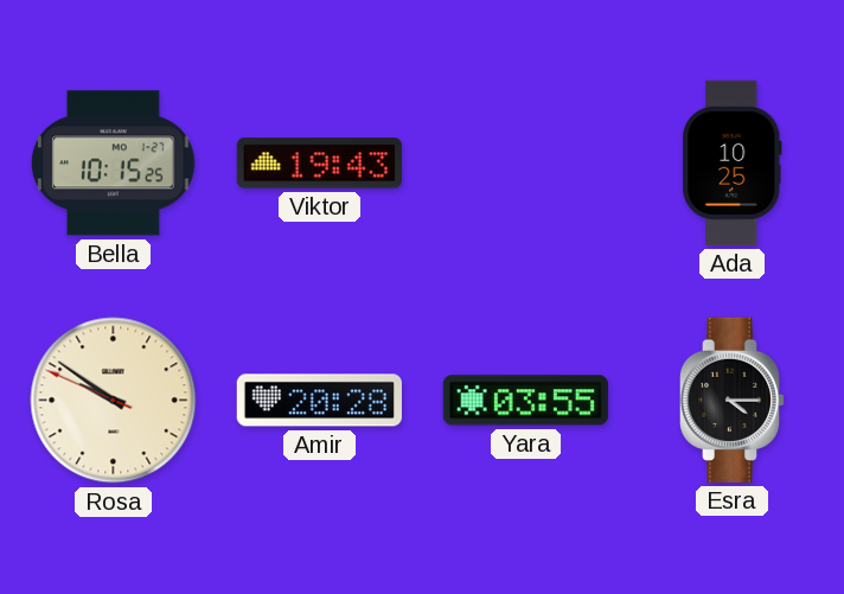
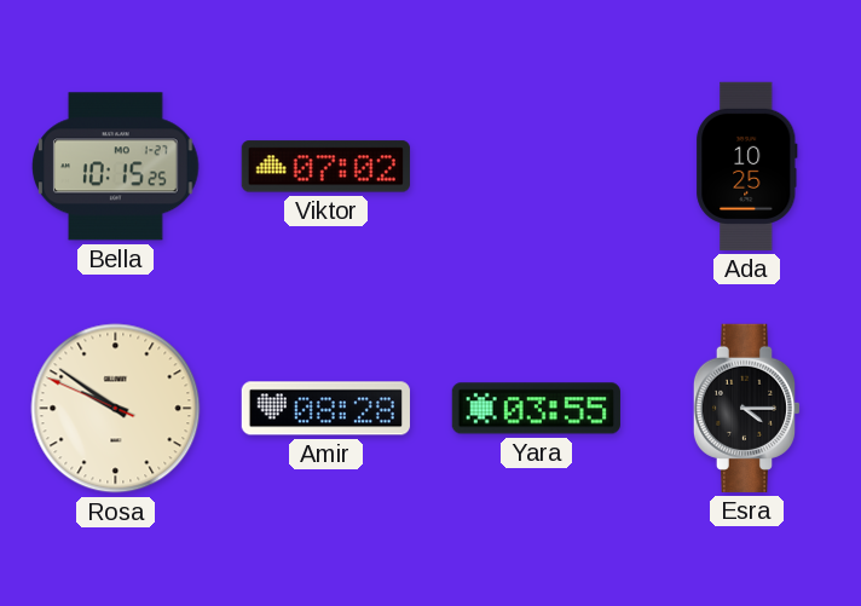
Viktor: 19:43 -> 07:02
Amir: 20:28 -> 08:28
